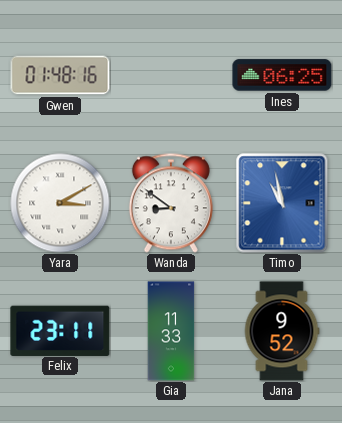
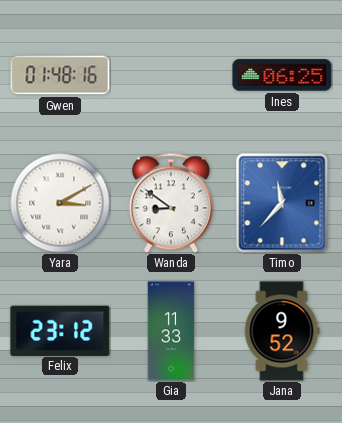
Timo: 10:58 -> 11:37
Felix: 23:11 -> 23:12
